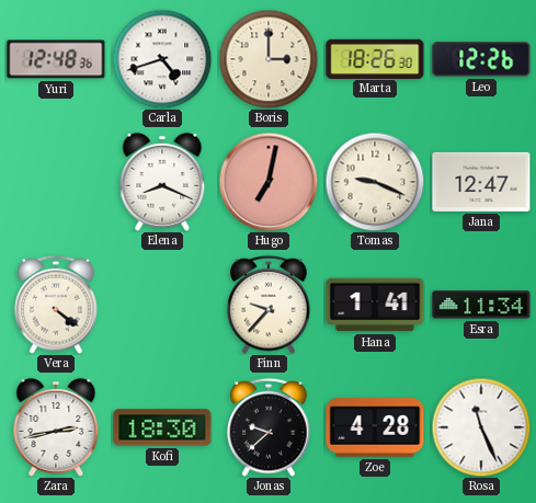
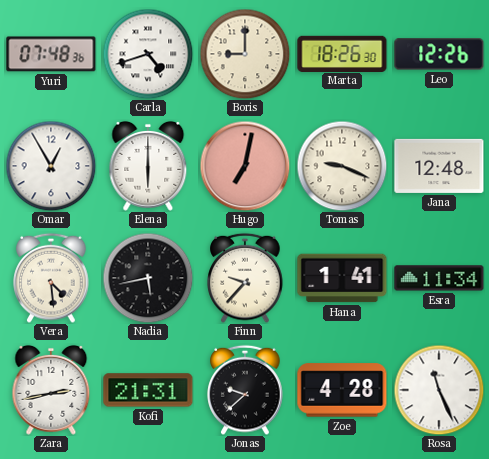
Yuri: 12:48 -> 07:48
Boris: 3:00 -> 9:00
Omar: none -> 12:55
Elena: 8:19 -> 6:00
Jana: 12:47 -> 12:48
Vera: 4:21 -> 4:29
Nadia: none -> 5:43
Kofi: 18:30 -> 21:31
